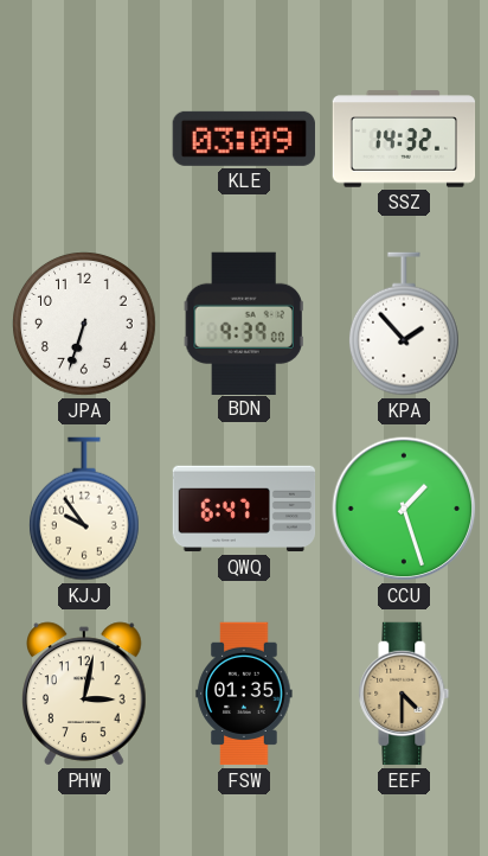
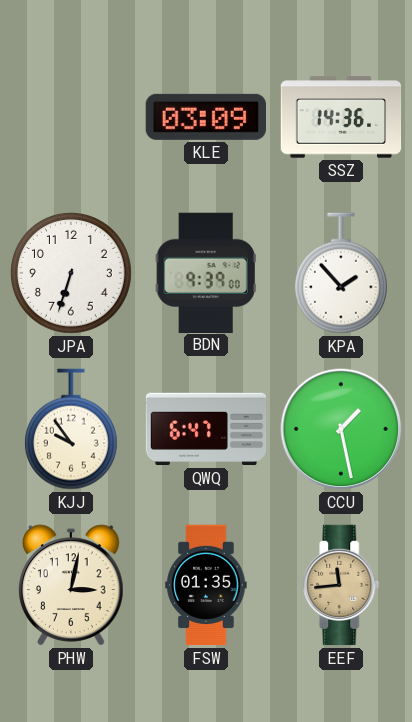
SSZ: 14:32 -> 14:36
CCU: 1:27 -> 1:28
EEF: 4:30 -> 11:44
